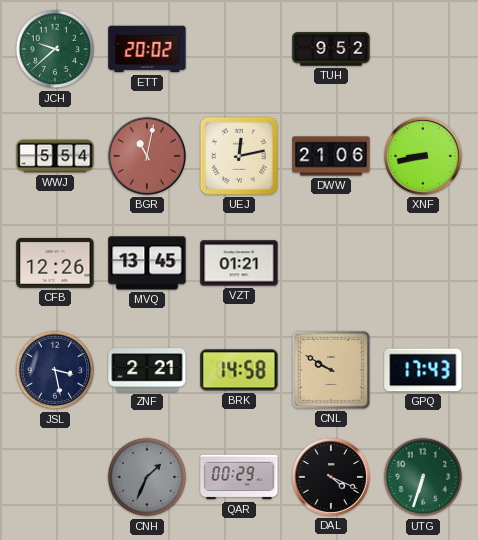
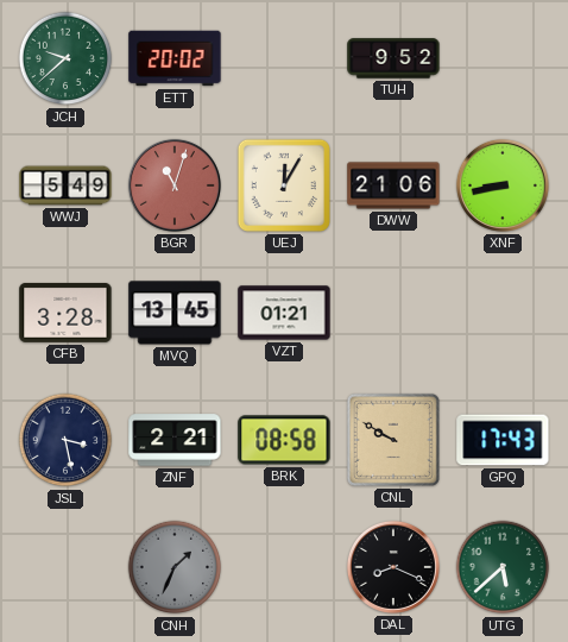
WWJ: 5:54 -> 5:49
BGR: 11:02 -> 11:03
UEJ: 12:13 -> 12:05
CFB: 12:26 -> 3:28
BRK: 14:58 -> 08:58
QAR: 00:29 -> none
DAL: 4:19 -> 8:19
UTG: 6:33 -> 5:38
